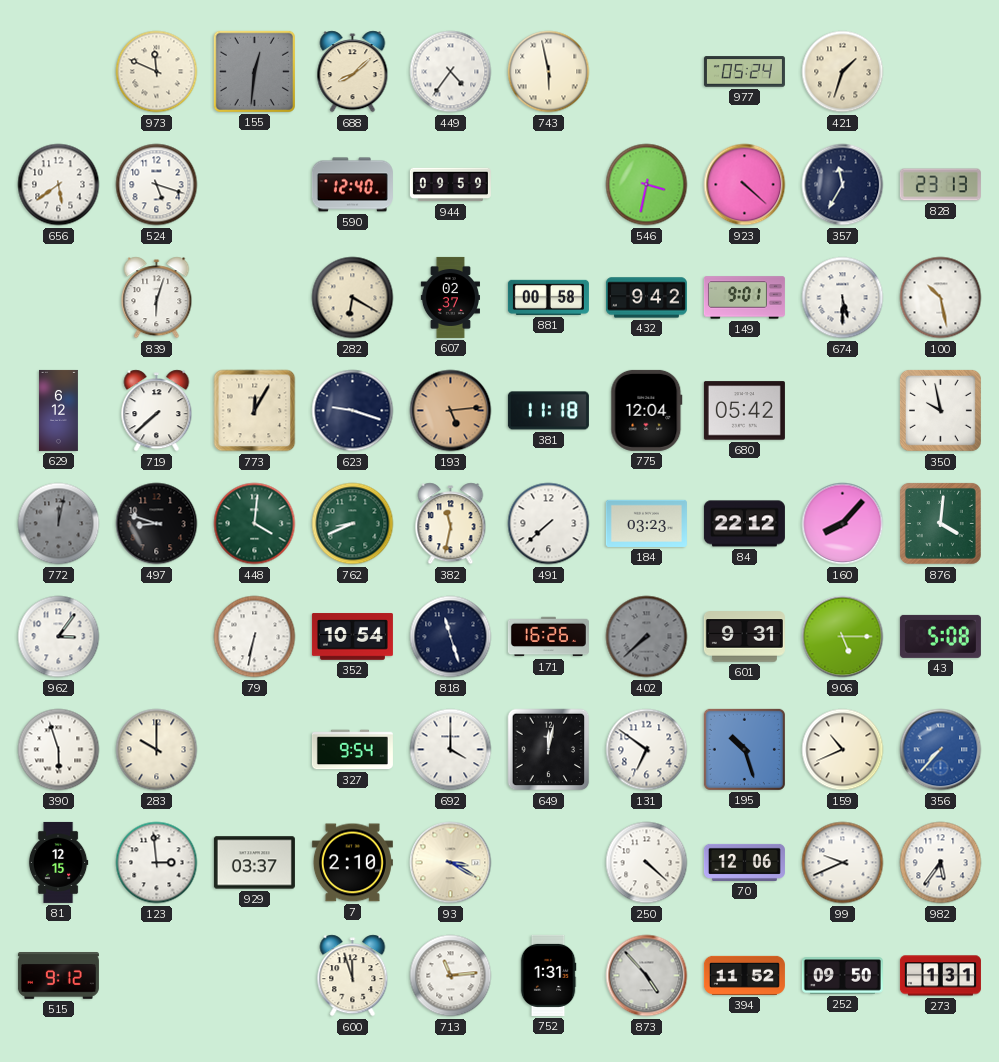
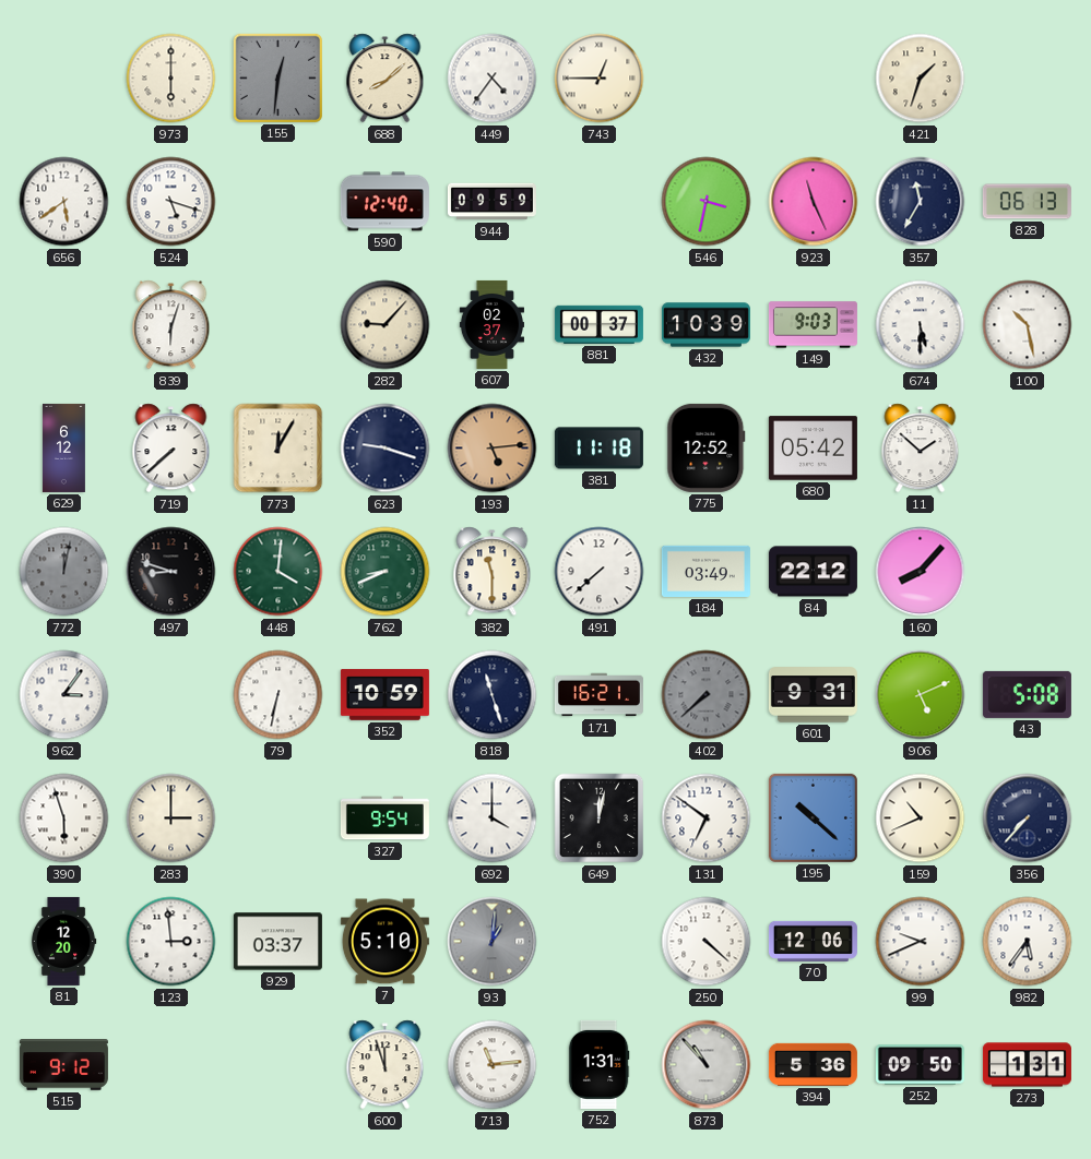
973: 11:49 -> 6:00
743: 5:58 -> 12:45
977: 05:24 -> none
923: 4:22 -> 11:26
828: 23:13 -> 06:13
282: 6:20 -> 9:07
881: 00:58 -> 00:37
432: 9:42 -> 10:39
149: 9:01 -> 9:03
775: 12:04 -> 12:52
11: none -> 1:52
350: 9:58 -> none
382: 11:32 -> 11:30
184: 03:23 -> 03:49
876: 4:01 -> none
352: 10:54 -> 10:59
171: 16:26 -> 16:21
906: 5:15 -> 5:11
283: 10:00 -> 3:00
195: 10:27 -> 10:22
356 dial: blue -> navy
81: 12:15 -> 12:20
7: 2:10 -> 5:10
93: 3:20 -> 1:01
93 dial: cream -> grey
873: 4:53 -> 10:53
394: 11:52 -> 5:36
